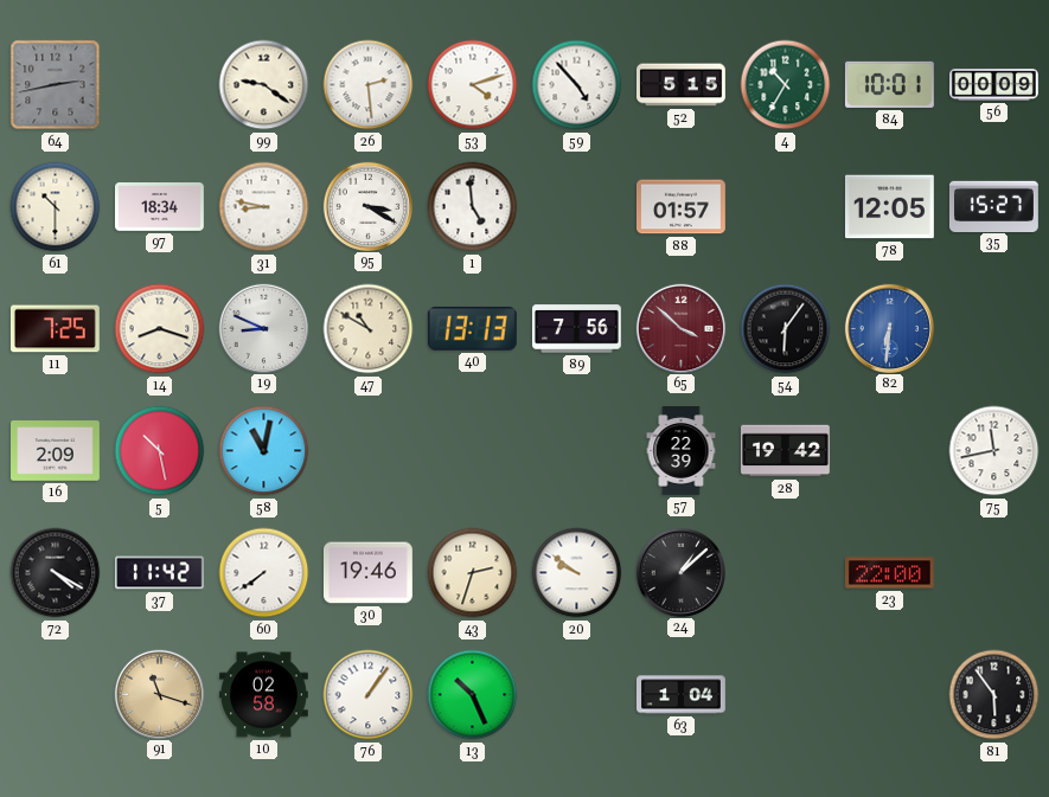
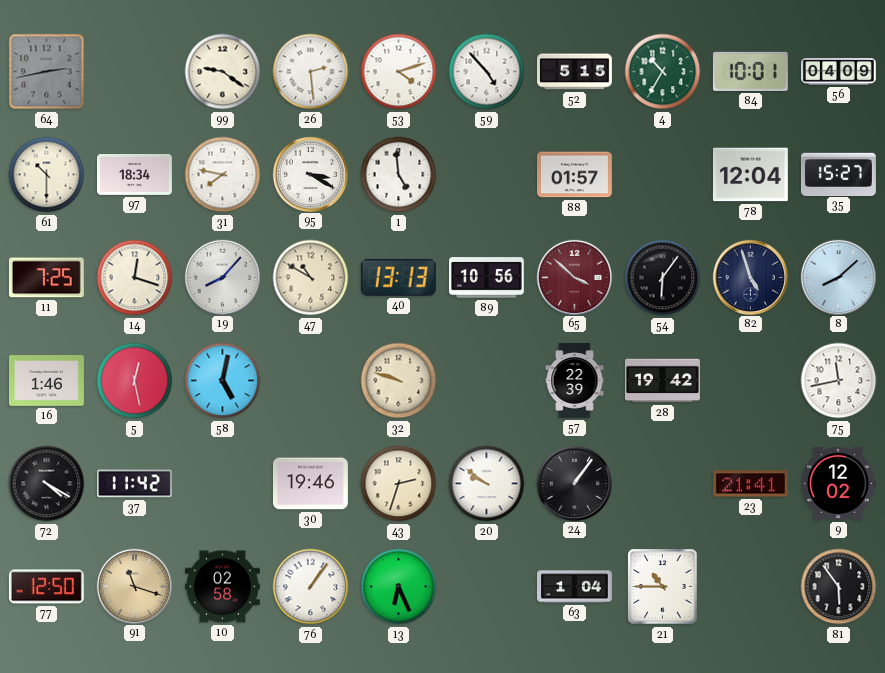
56: 00:09 -> 04:09
31: 8:47 -> 7:47
78: 12:05 -> 12:04
14: 8:18 -> 12:18
19: 8:49 -> 8:07
89: 7:56 -> 10:56
82: 6:31 -> 4:57
82 dial: blue -> navy
8: none -> 8:08
16: 2:09 -> 1:46
5: 10:28 -> 12:28
58: 11:02 -> 5:02
32: none -> 9:48
60: 7:39 -> none
24: 1:08 -> 1:06
23: 22:00 -> 21:41
9: none -> 12:02
77: none -> 12:50
13: 10:26 -> 6:26
21: none -> 10:45
